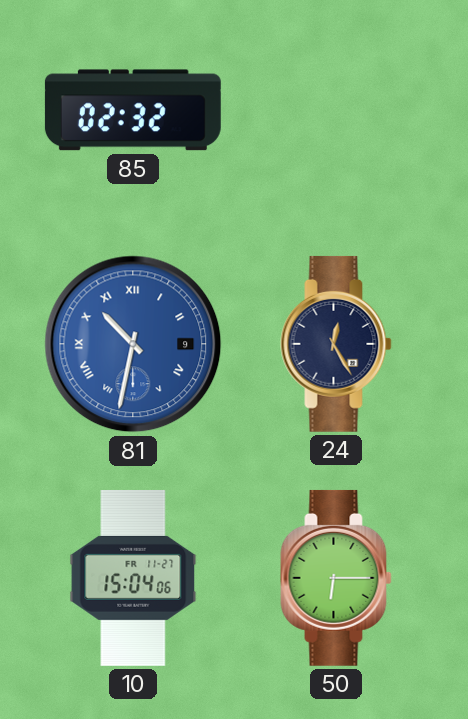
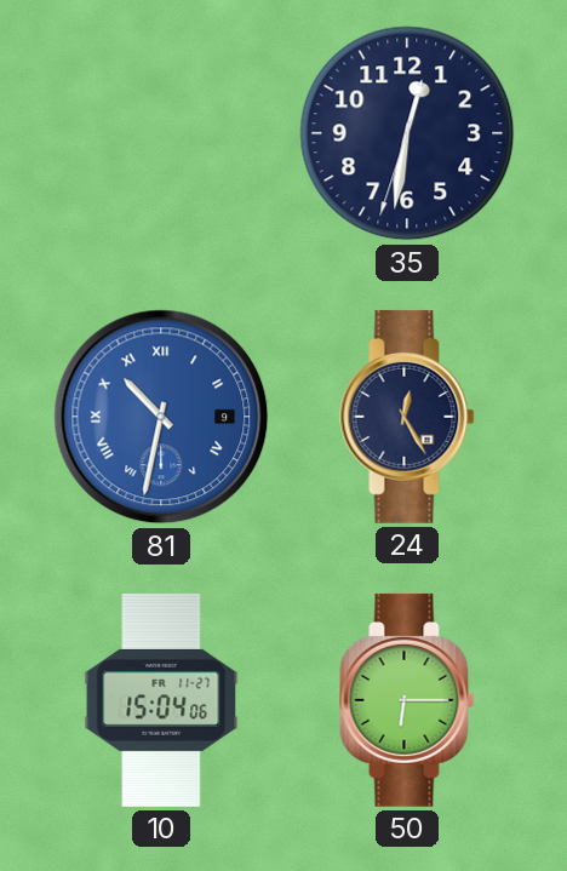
85: 02:32 -> none
35: none -> 12:31
